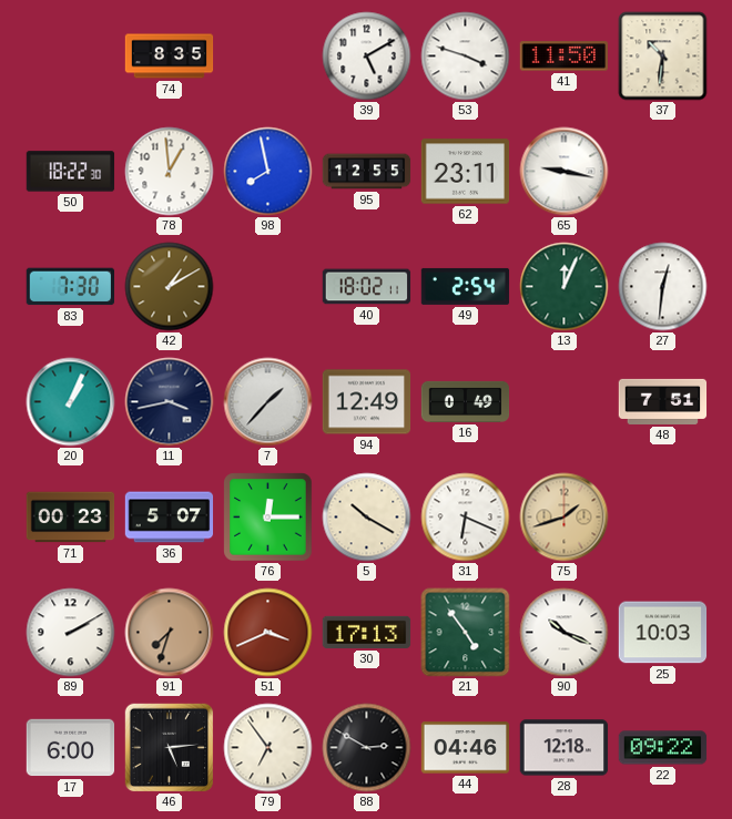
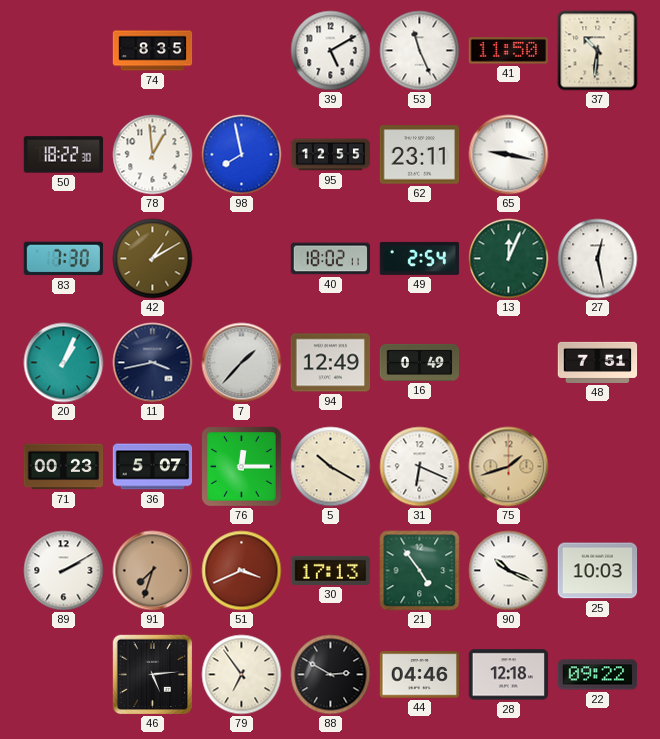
53: 3:48 -> 11:26
27: 12:31 -> 12:28
17: 6:00 -> none
